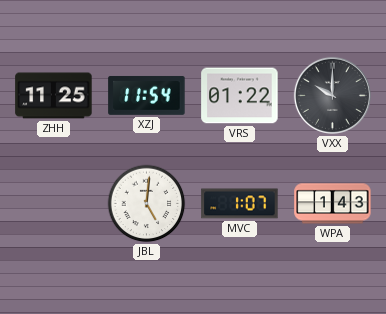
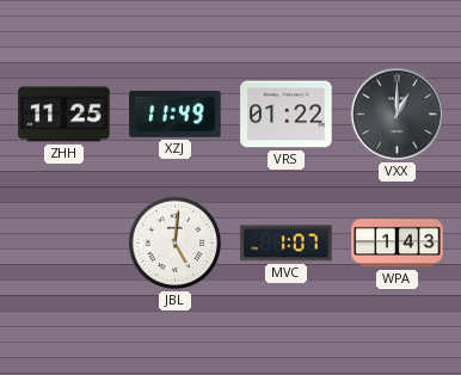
XZJ: 11:54 -> 11:49
VXX: 10:00 -> 1:00
